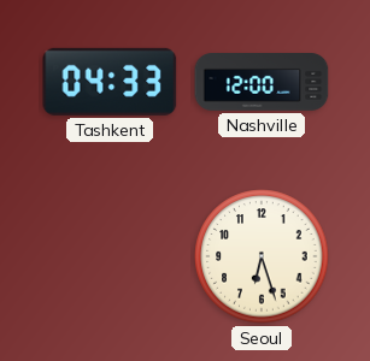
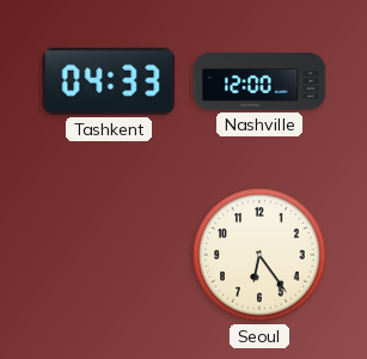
Seoul: 6:27 -> 6:24
